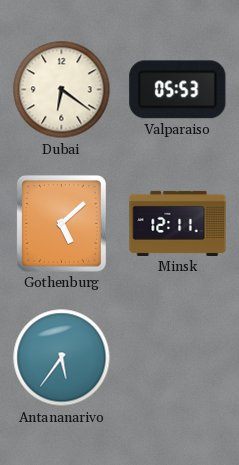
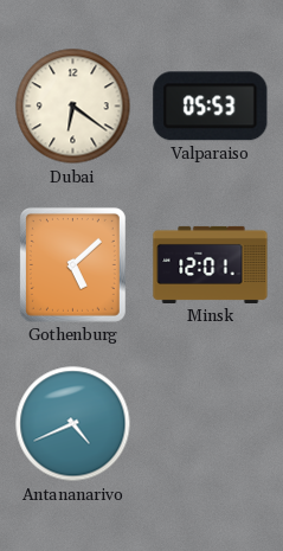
Minsk: 12:11 -> 12:01
Antananarivo: 5:36 -> 4:41
